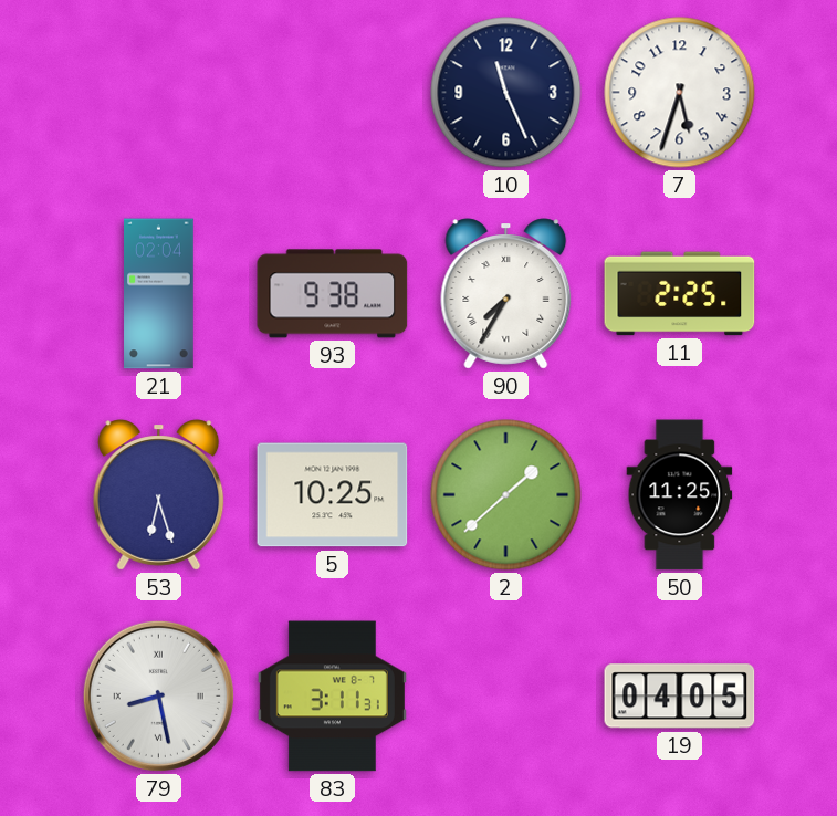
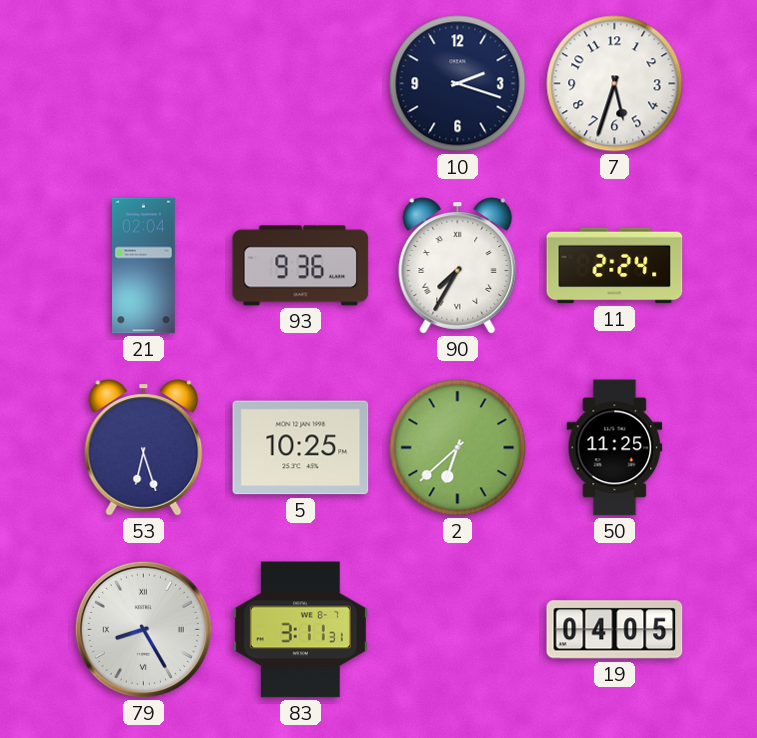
10: 11:26 -> 2:18
93: 9:38 -> 9:36
11: 2:25 -> 2:24
2: 1:38 -> 6:38
79: 8:28 -> 8:25
